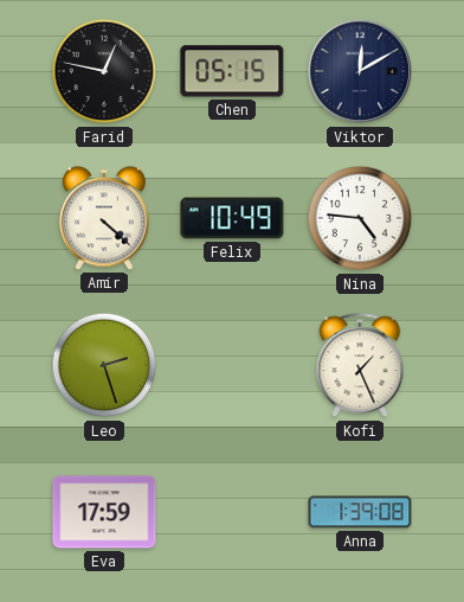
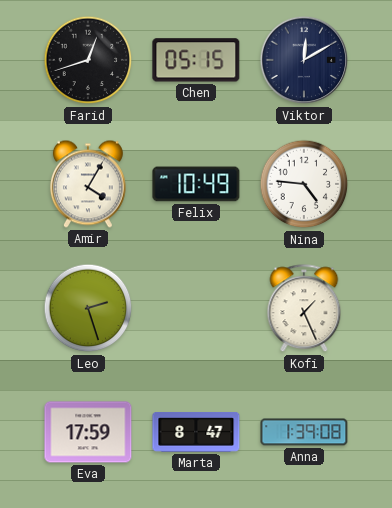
Farid: 12:47 -> 12:42
Amir: 4:22 -> 4:05
Marta: none -> 8:47
